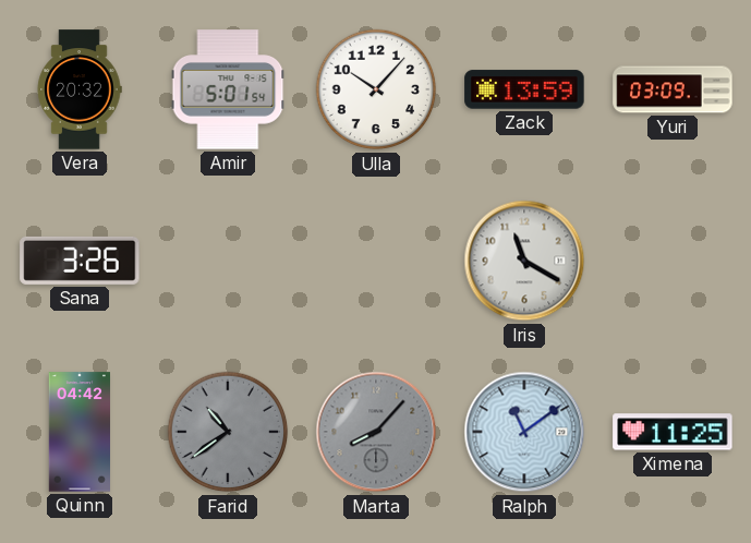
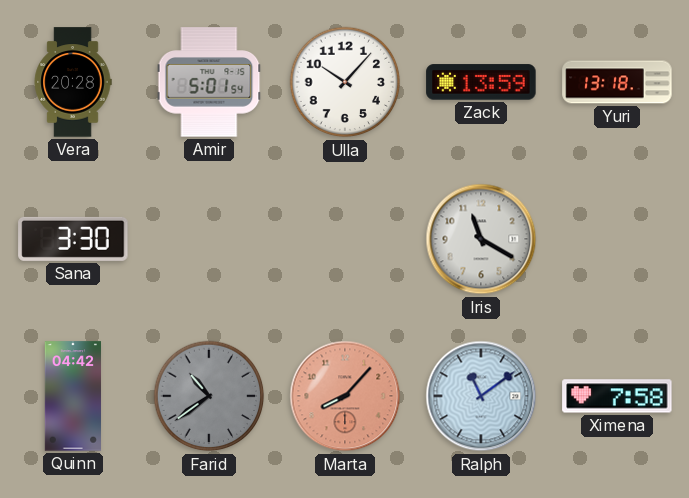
Vera: 20:32 -> 20:28
Yuri: 03:09 -> 13:18
Sana: 3:26 -> 3:30
Marta dial: grey -> salmon
Ximena: 11:25 -> 7:58
